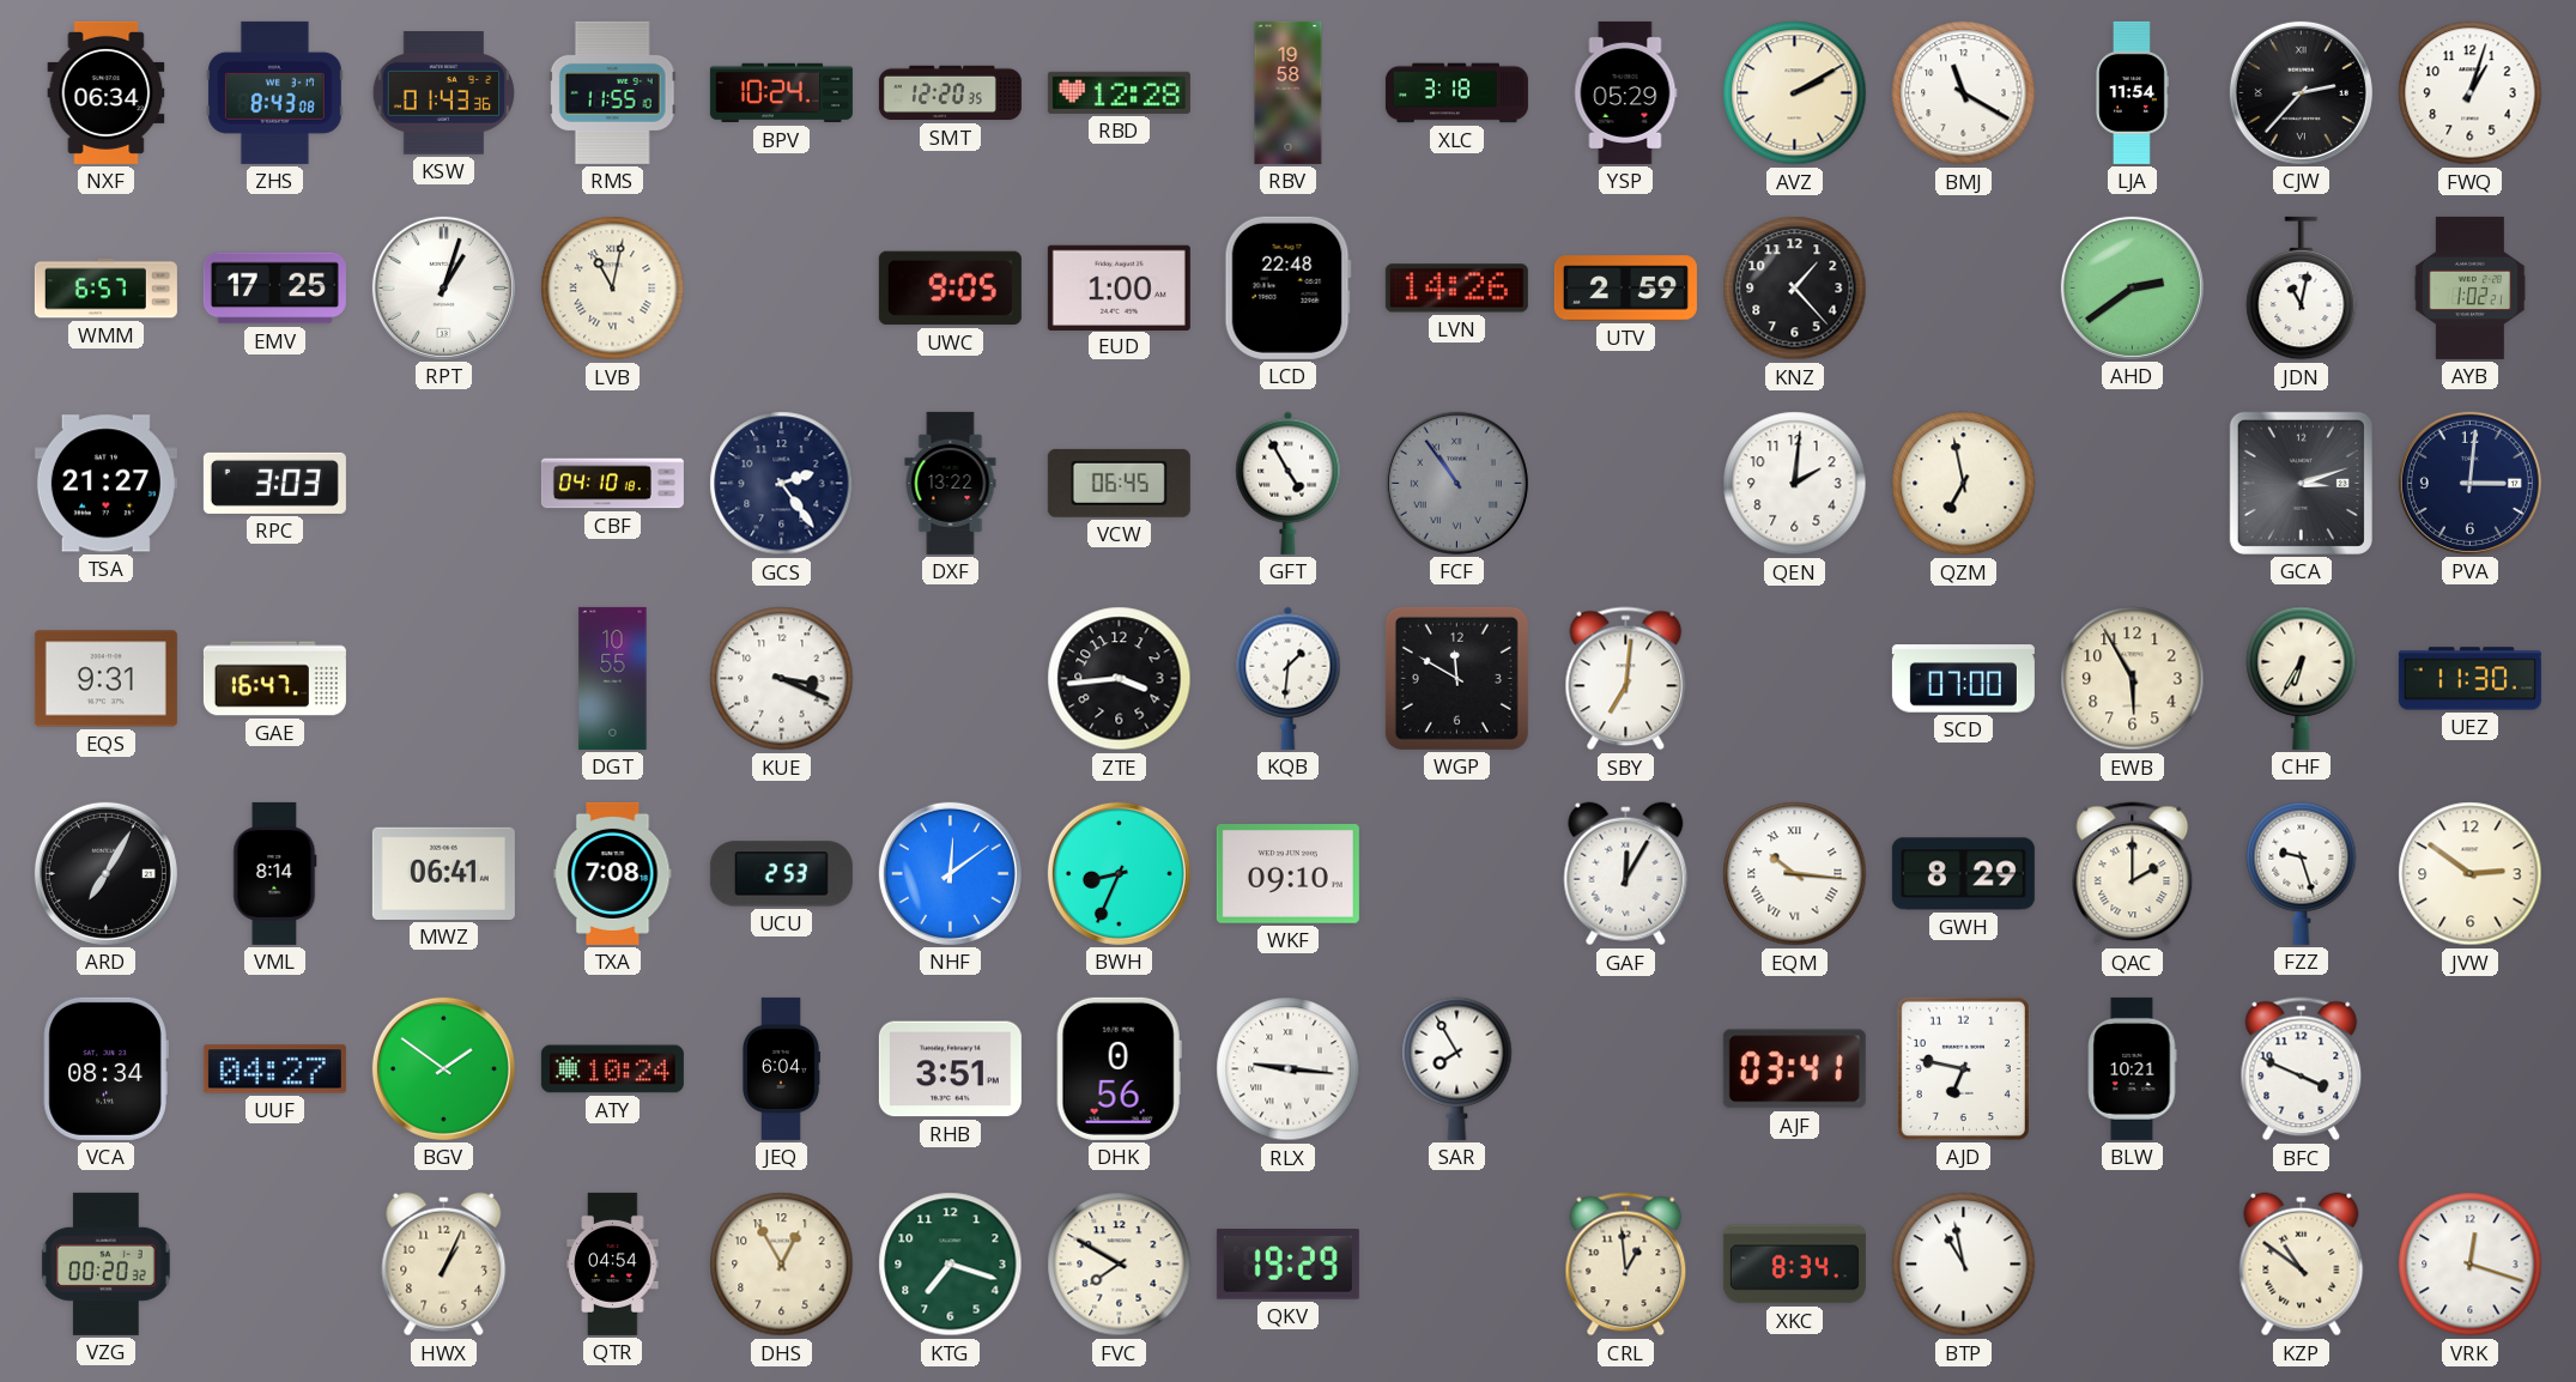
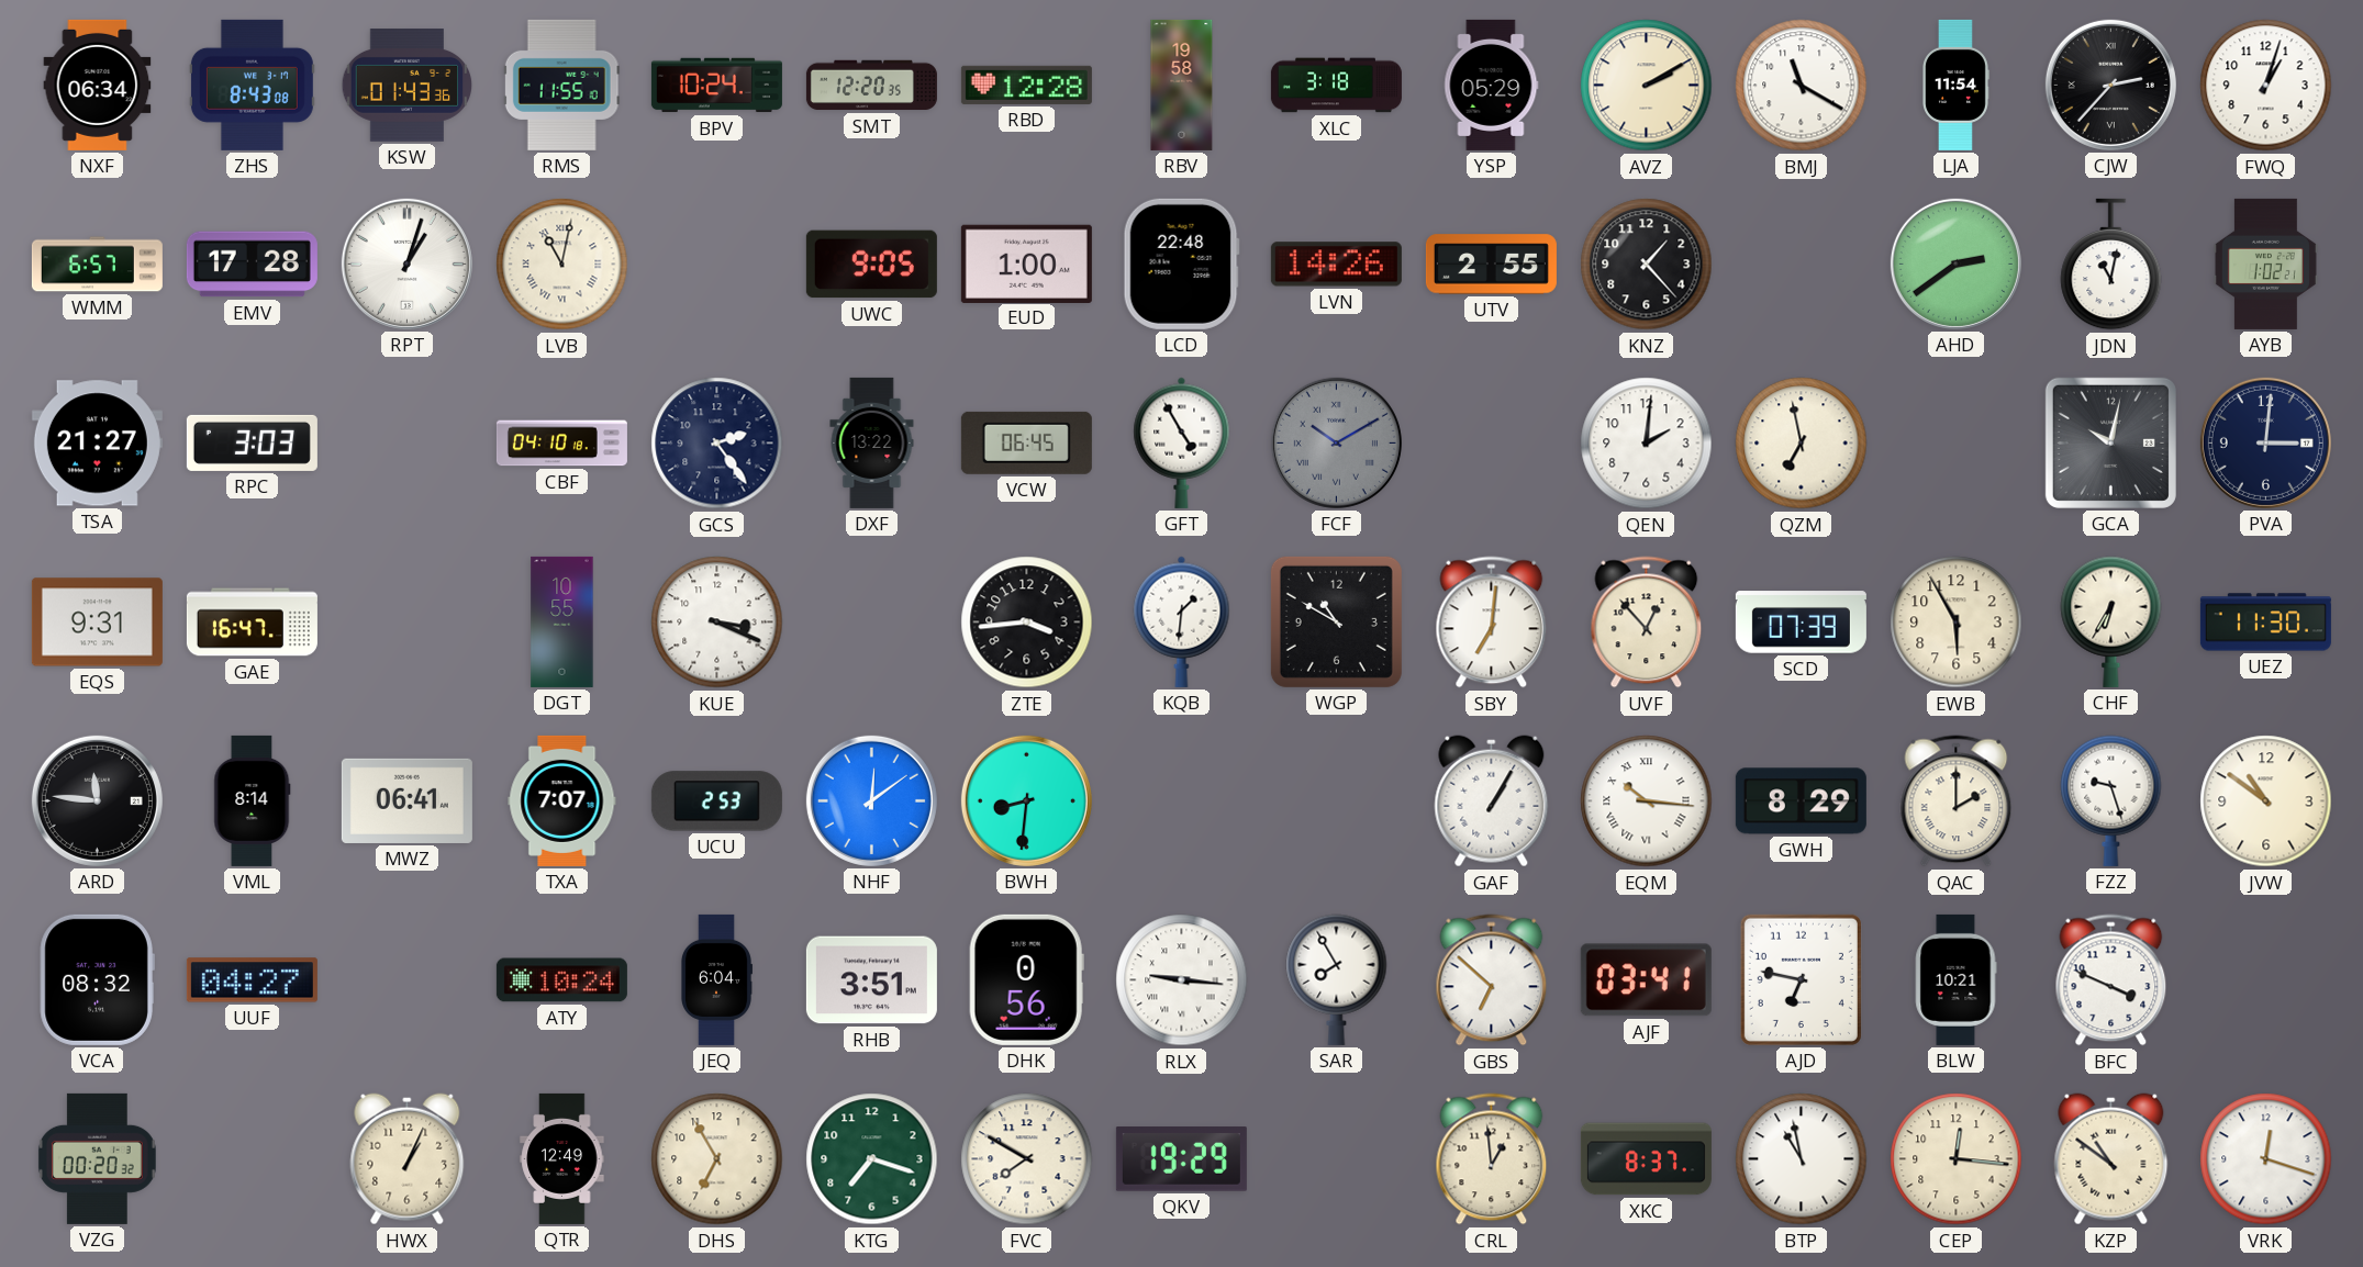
EMV: 17:25 -> 17:28
UTV: 2:59 -> 2:55
FCF: 10:54 -> 10:10
GCA: 3:12 -> 10:02
WGP: 11:50 -> 10:50
UVF: none -> 12:53
SCD: 07:00 -> 07:39
ARD: 7:05 -> 11:46
TXA: 7:08 -> 7:07
BWH: 8:34 -> 8:31
WKF: 09:10 -> none
GAF: 12:05 -> 1:05
JVW: 2:51 -> 10:51
VCA: 08:34 -> 08:32
BGV: 1:51 -> none
GBS: none -> 6:52
QTR: 04:54 -> 12:49
DHS: 12:55 -> 6:55
XKC: 8:34 -> 8:37
CEP: none -> 12:16
